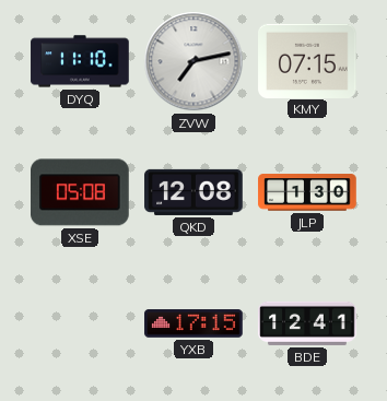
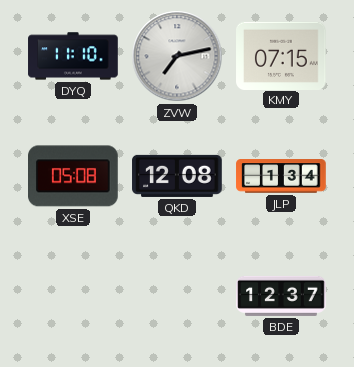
JLP: 1:30 -> 1:34
YXB: 17:15 -> none
BDE: 12:41 -> 12:37
